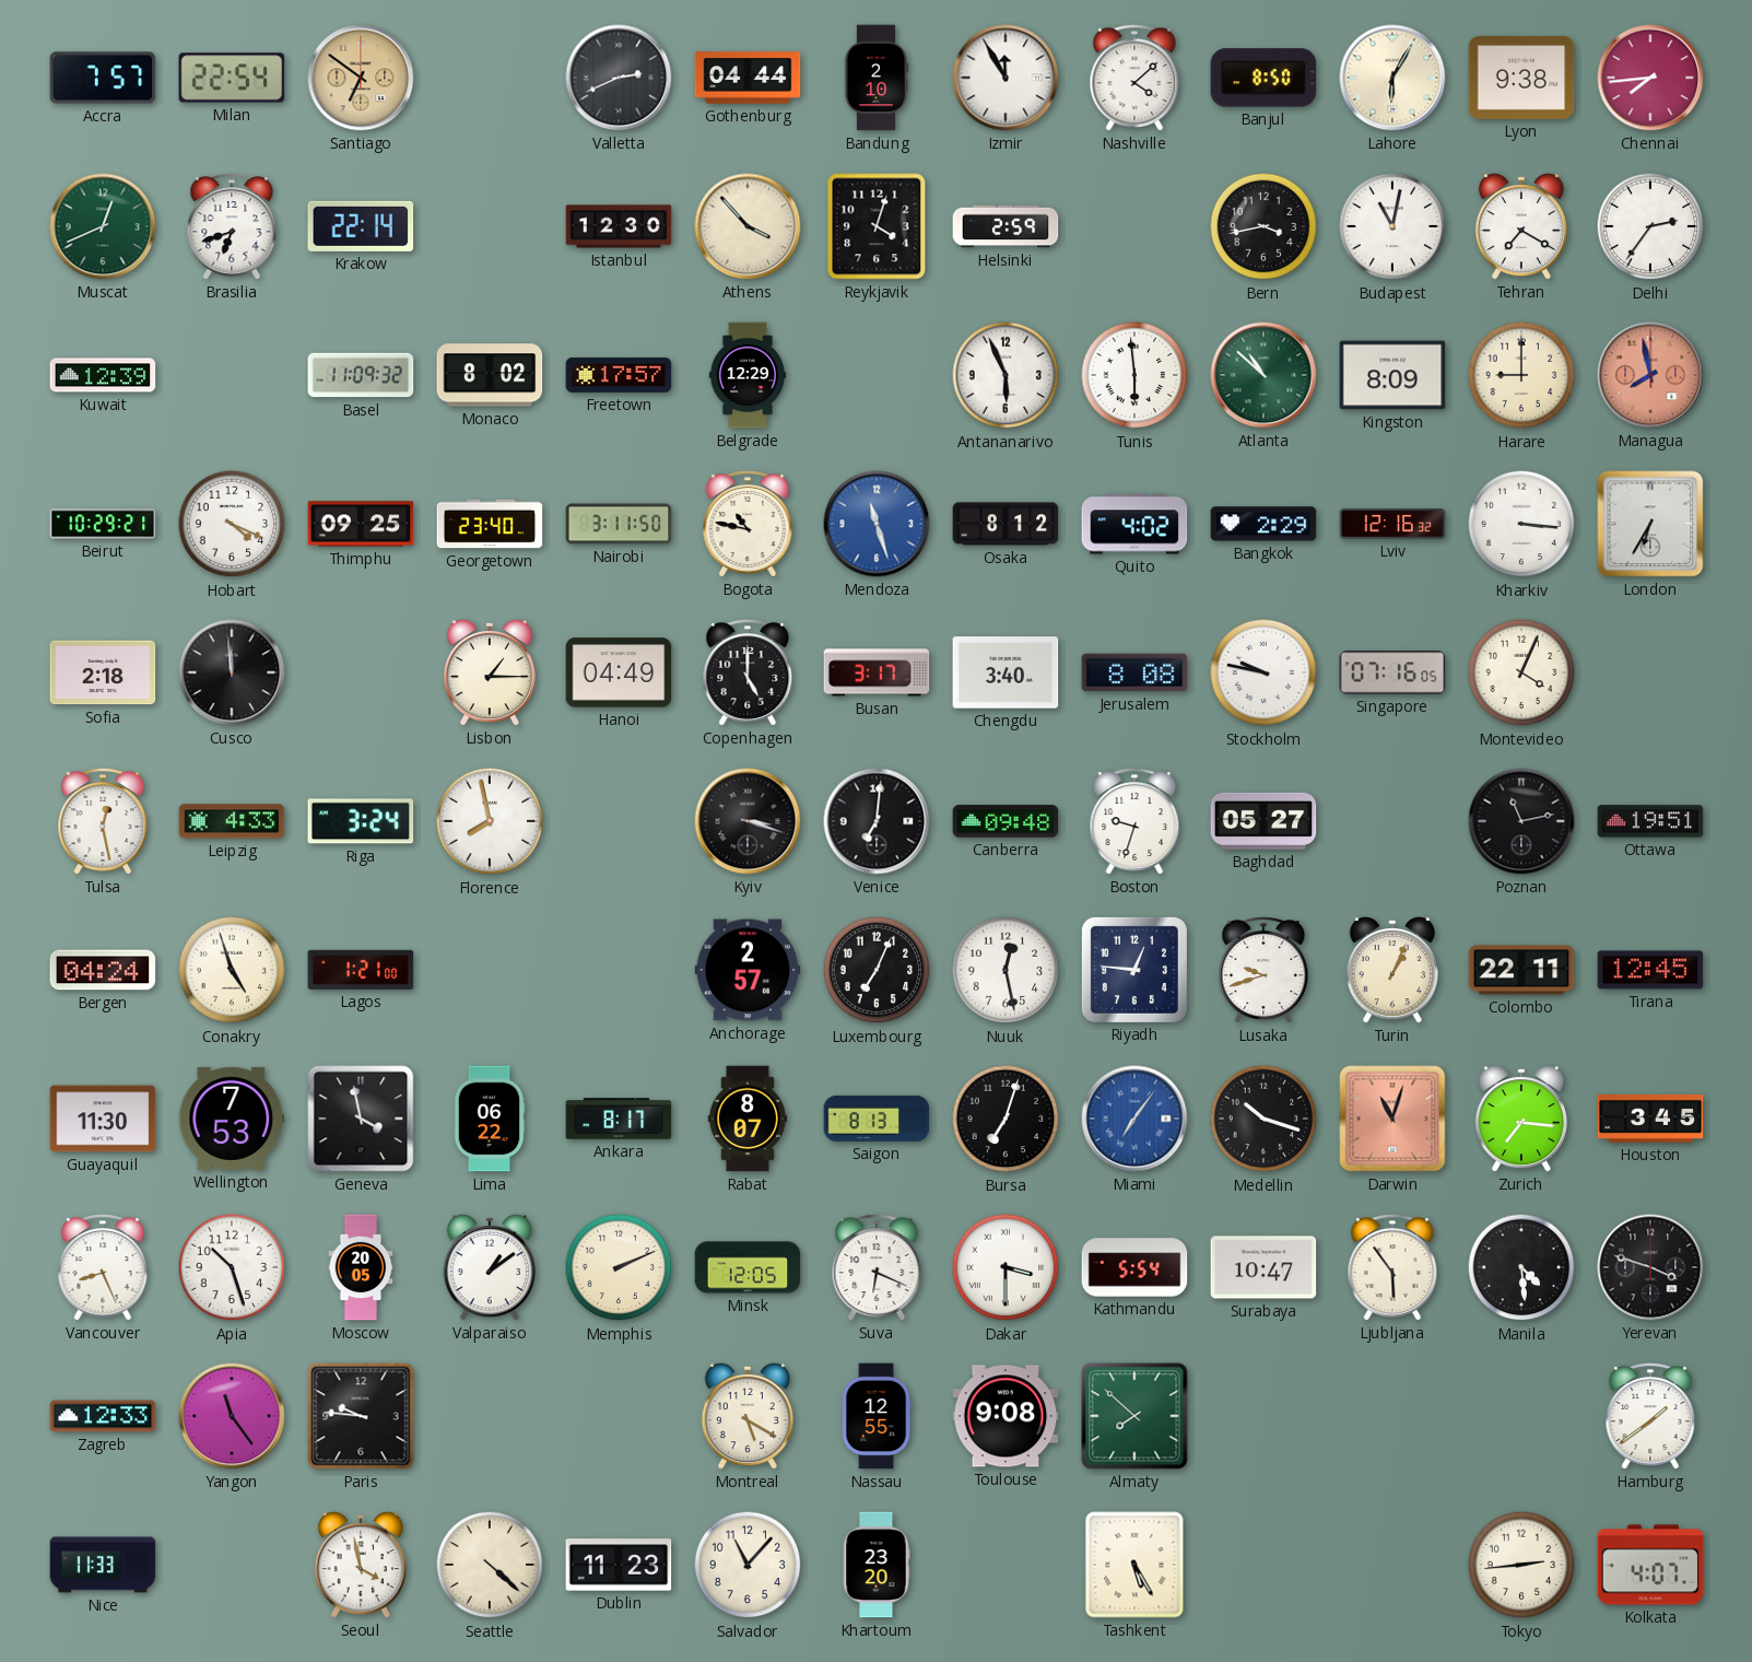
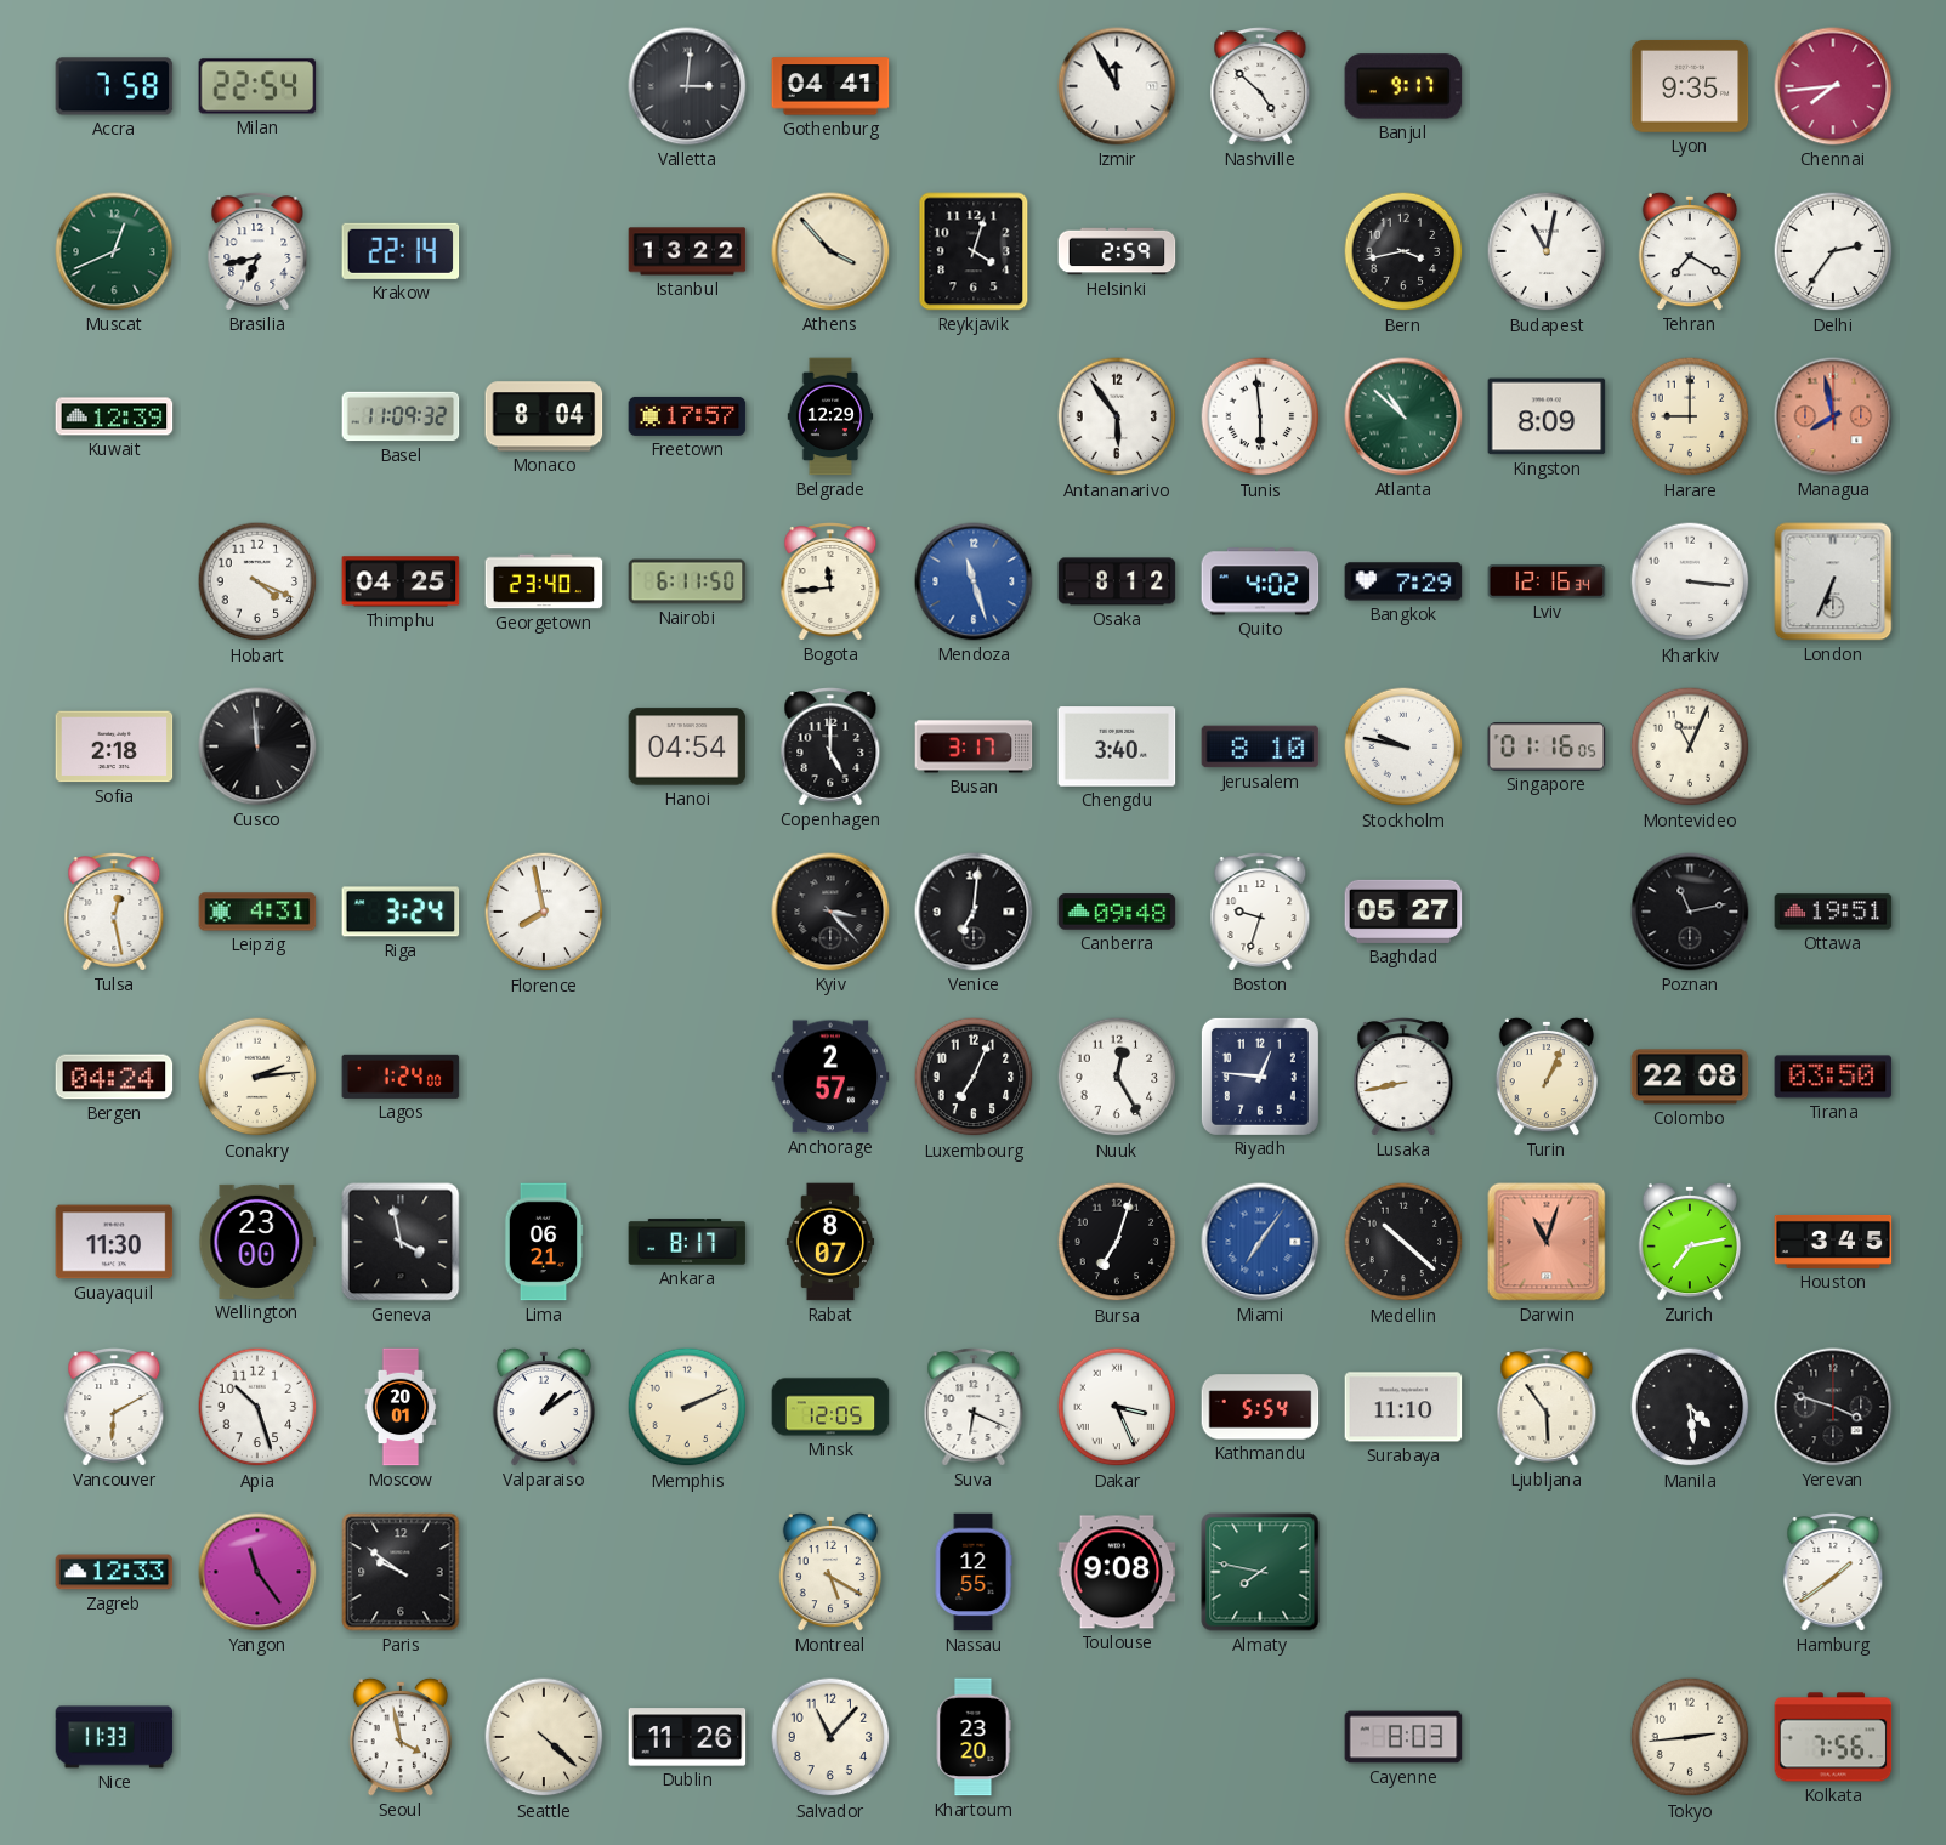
Accra: 7:57 -> 7:58
Santiago: 6:51 -> none
Valletta: 2:41 -> 3:01
Gothenburg: 04:44 -> 04:41
Bandung: 2:10 -> none
Nashville: 4:08 -> 4:52
Banjul: 8:50 -> 9:17
Lahore: 6:05 -> none
Lyon: 9:38 -> 9:35
Brasilia: 6:42 -> 6:43
Istanbul: 12:30 -> 13:22
Monaco: 8:02 -> 8:04
Antananarivo: 5:56 -> 5:54
Beirut: 10:29 -> none
Thimphu: 09:25 -> 04:25
Nairobi: 3:11 -> 6:11
Bogota: 10:47 -> 11:44
Bangkok: 2:29 -> 7:29
Lviv: 12:16:32 -> 12:16:34
London: 6:35 -> 6:34
Lisbon: 1:15 -> none
Hanoi: 04:49 -> 04:54
Jerusalem: 8:08 -> 8:10
Singapore: 07:16 -> 01:16
Montevideo: 4:04 -> 11:04
Leipzig: 4:33 -> 4:31
Kyiv: 3:18 -> 3:23
Conakry: 4:57 -> 2:14
Lagos: 1:21 -> 1:24
Nuuk: 12:28 -> 12:25
Lusaka: 9:42 -> 8:43
Colombo: 22:11 -> 22:08
Tirana: 12:45 -> 03:50
Wellington: 7:53 -> 23:00
Lima: 06:22 -> 06:21
Saigon: 8:13 -> none
Medellin: 10:18 -> 10:22
Zurich: 7:16 -> 7:13
Vancouver: 8:26 -> 6:10
Moscow: 20:05 -> 20:01
Dakar: 3:30 -> 3:26
Surabaya: 10:47 -> 11:10
Paris: 9:46 -> 9:51
Almaty: 7:52 -> 7:47
Dublin: 11:23 -> 11:26
Tashkent: 5:25 -> none
Cayenne: none -> 8:03
Kolkata: 4:07 -> 7:56
